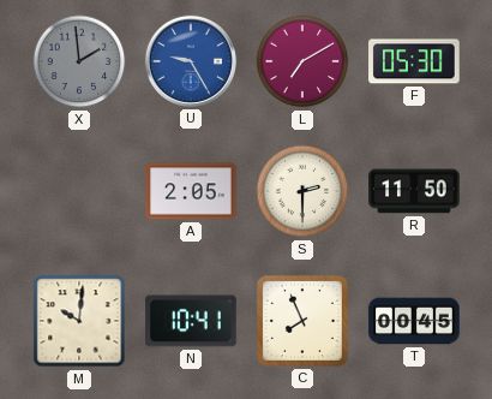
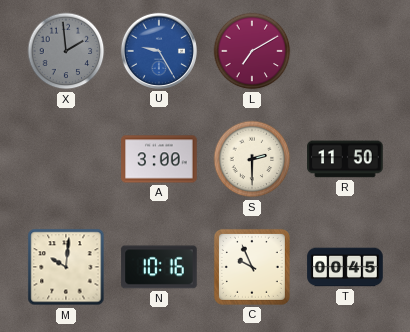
F: 05:30 -> none
A: 2:05 -> 3:00
N: 10:41 -> 10:16
C: 7:56 -> 9:56
